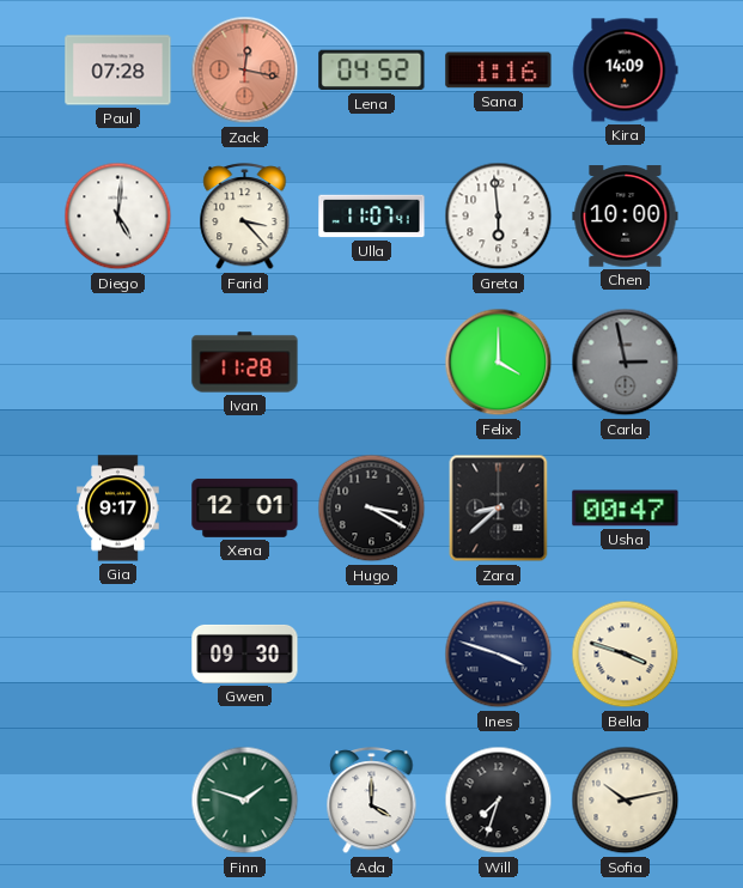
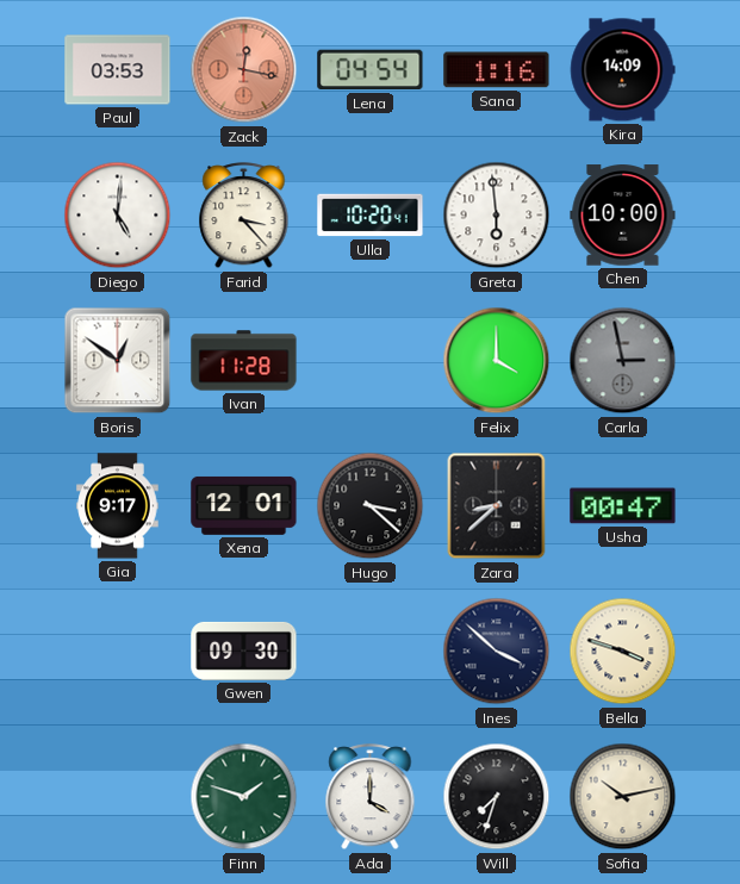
Paul: 07:28 -> 03:53
Lena: 04:52 -> 04:54
Ulla: 11:07 -> 10:20
Boris: none -> 12:51
Hugo: 3:20 -> 3:22
Ines: 3:48 -> 3:52
